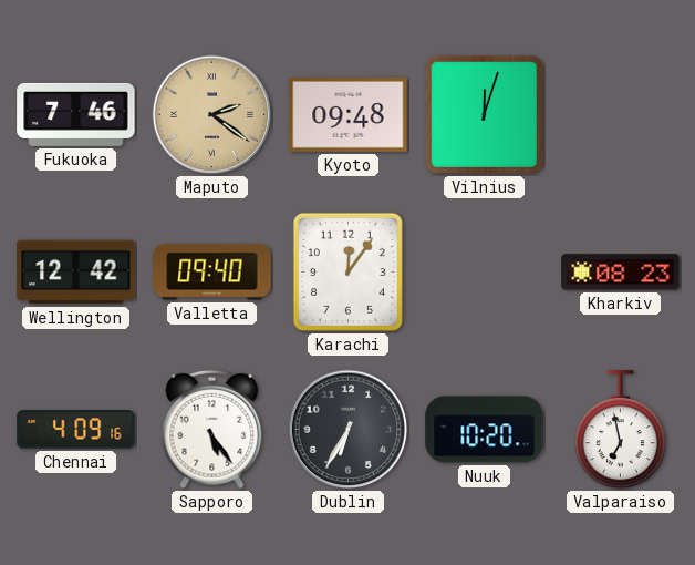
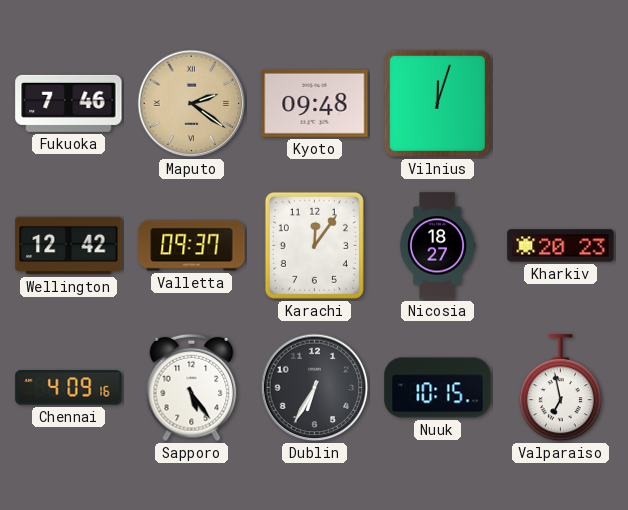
Valletta: 09:40 -> 09:37
Nicosia: none -> 18:27
Kharkiv: 08:23 -> 20:23
Nuuk: 10:20 -> 10:15
